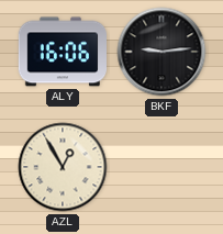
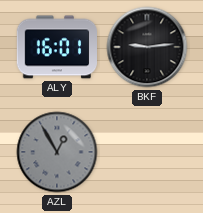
ALY: 16:06 -> 16:01
AZL dial: cream -> grey
